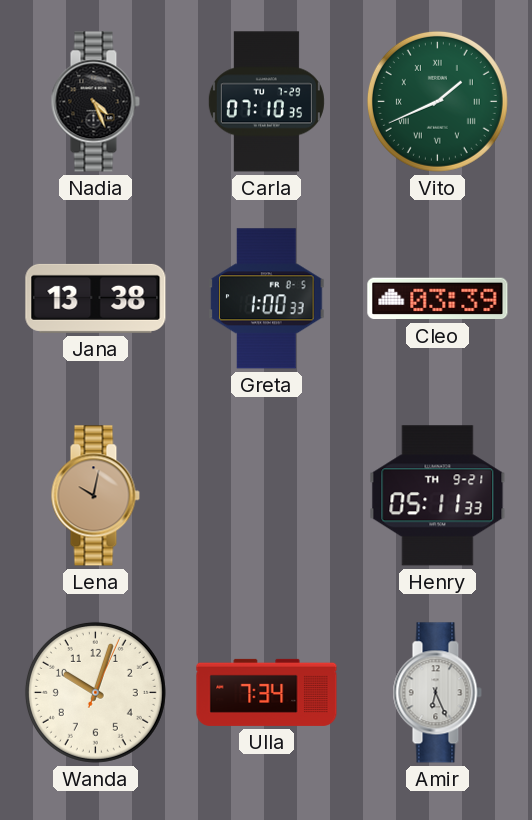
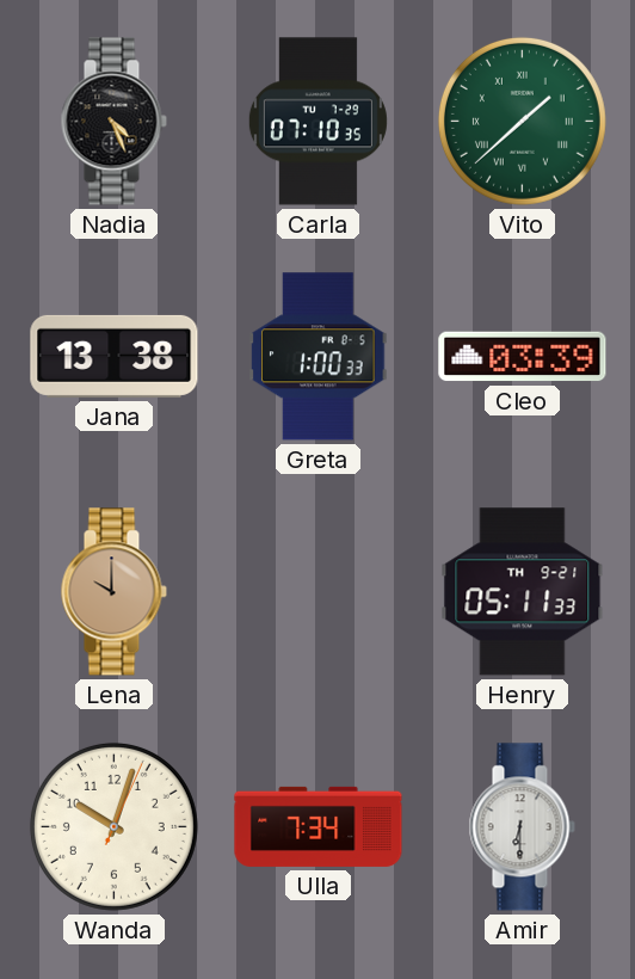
Vito: 1:41 -> 1:38
Lena: 10:02 -> 10:00
Amir: 6:26 -> 6:30
